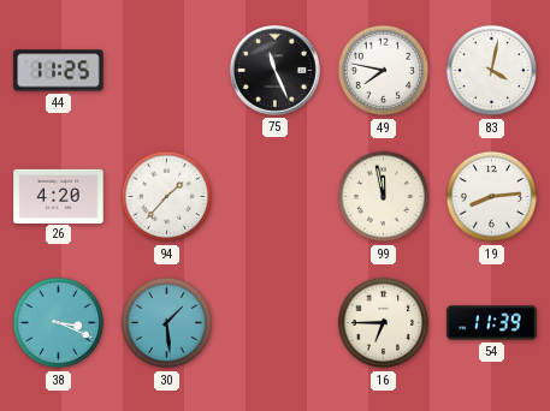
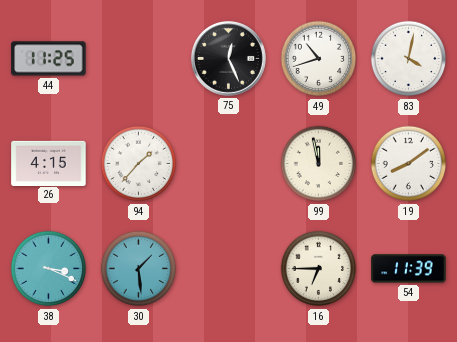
75: 11:26 -> 12:26
49: 7:47 -> 10:42
26: 4:20 -> 4:15
19: 8:14 -> 8:09
